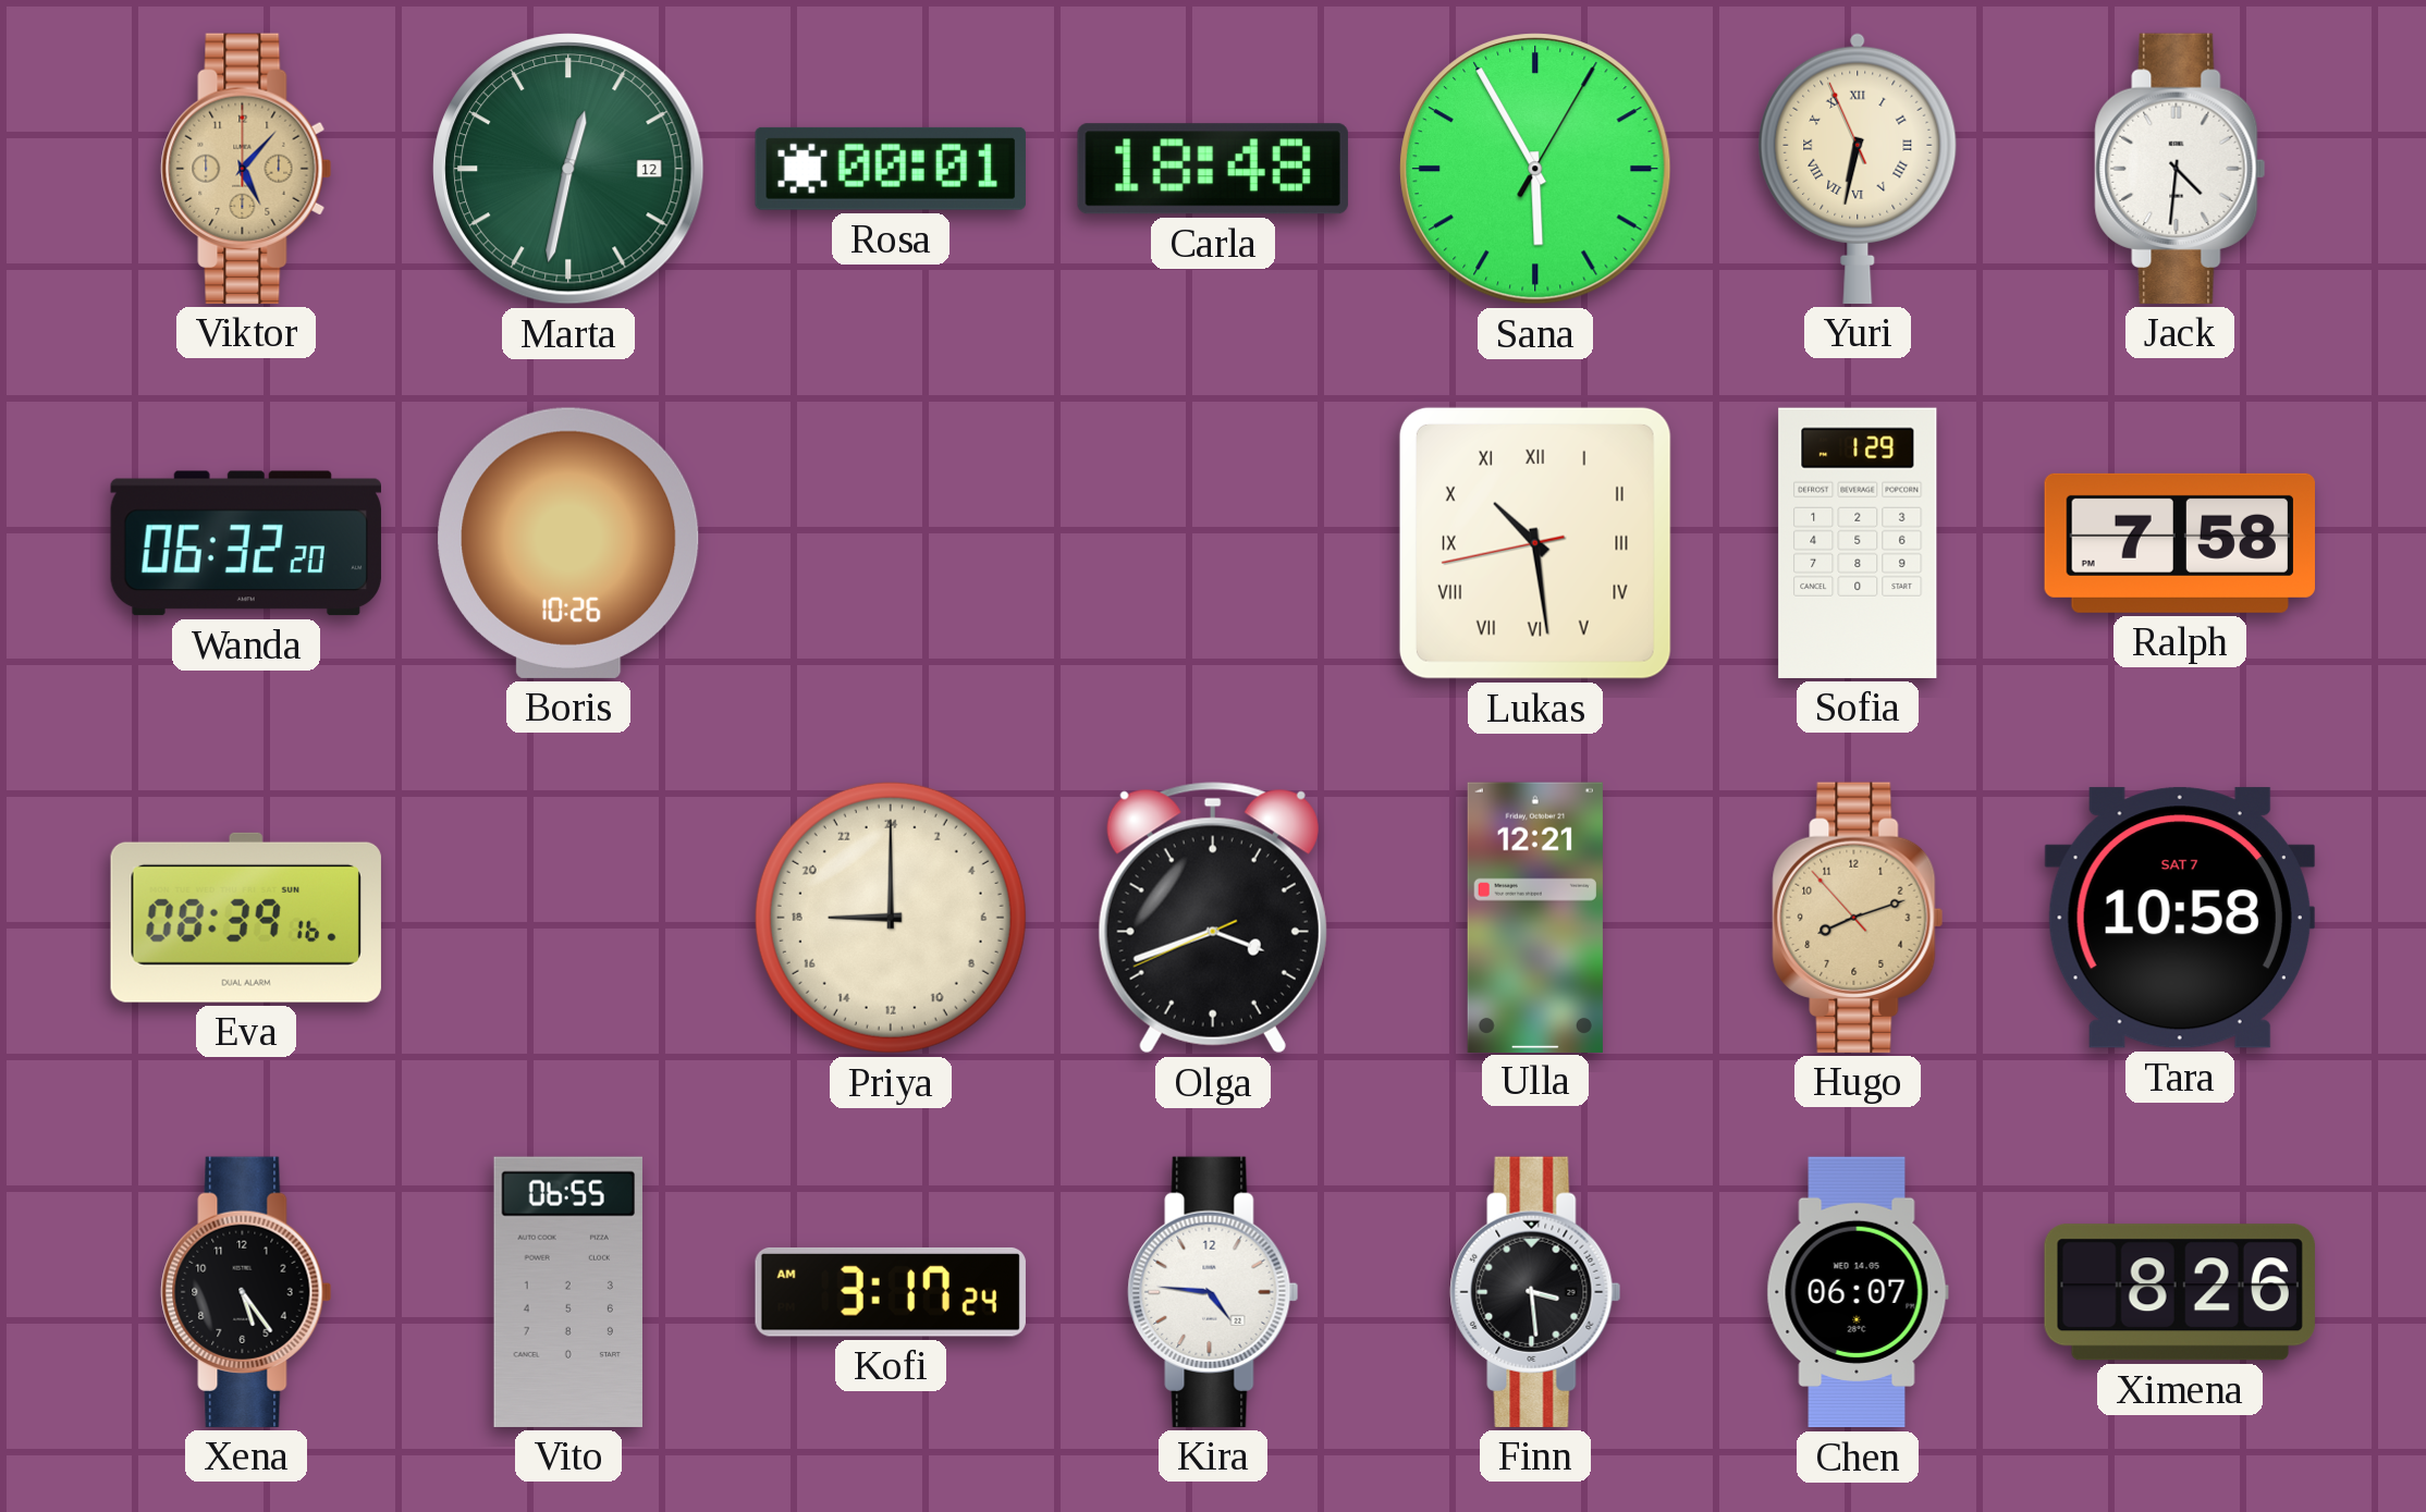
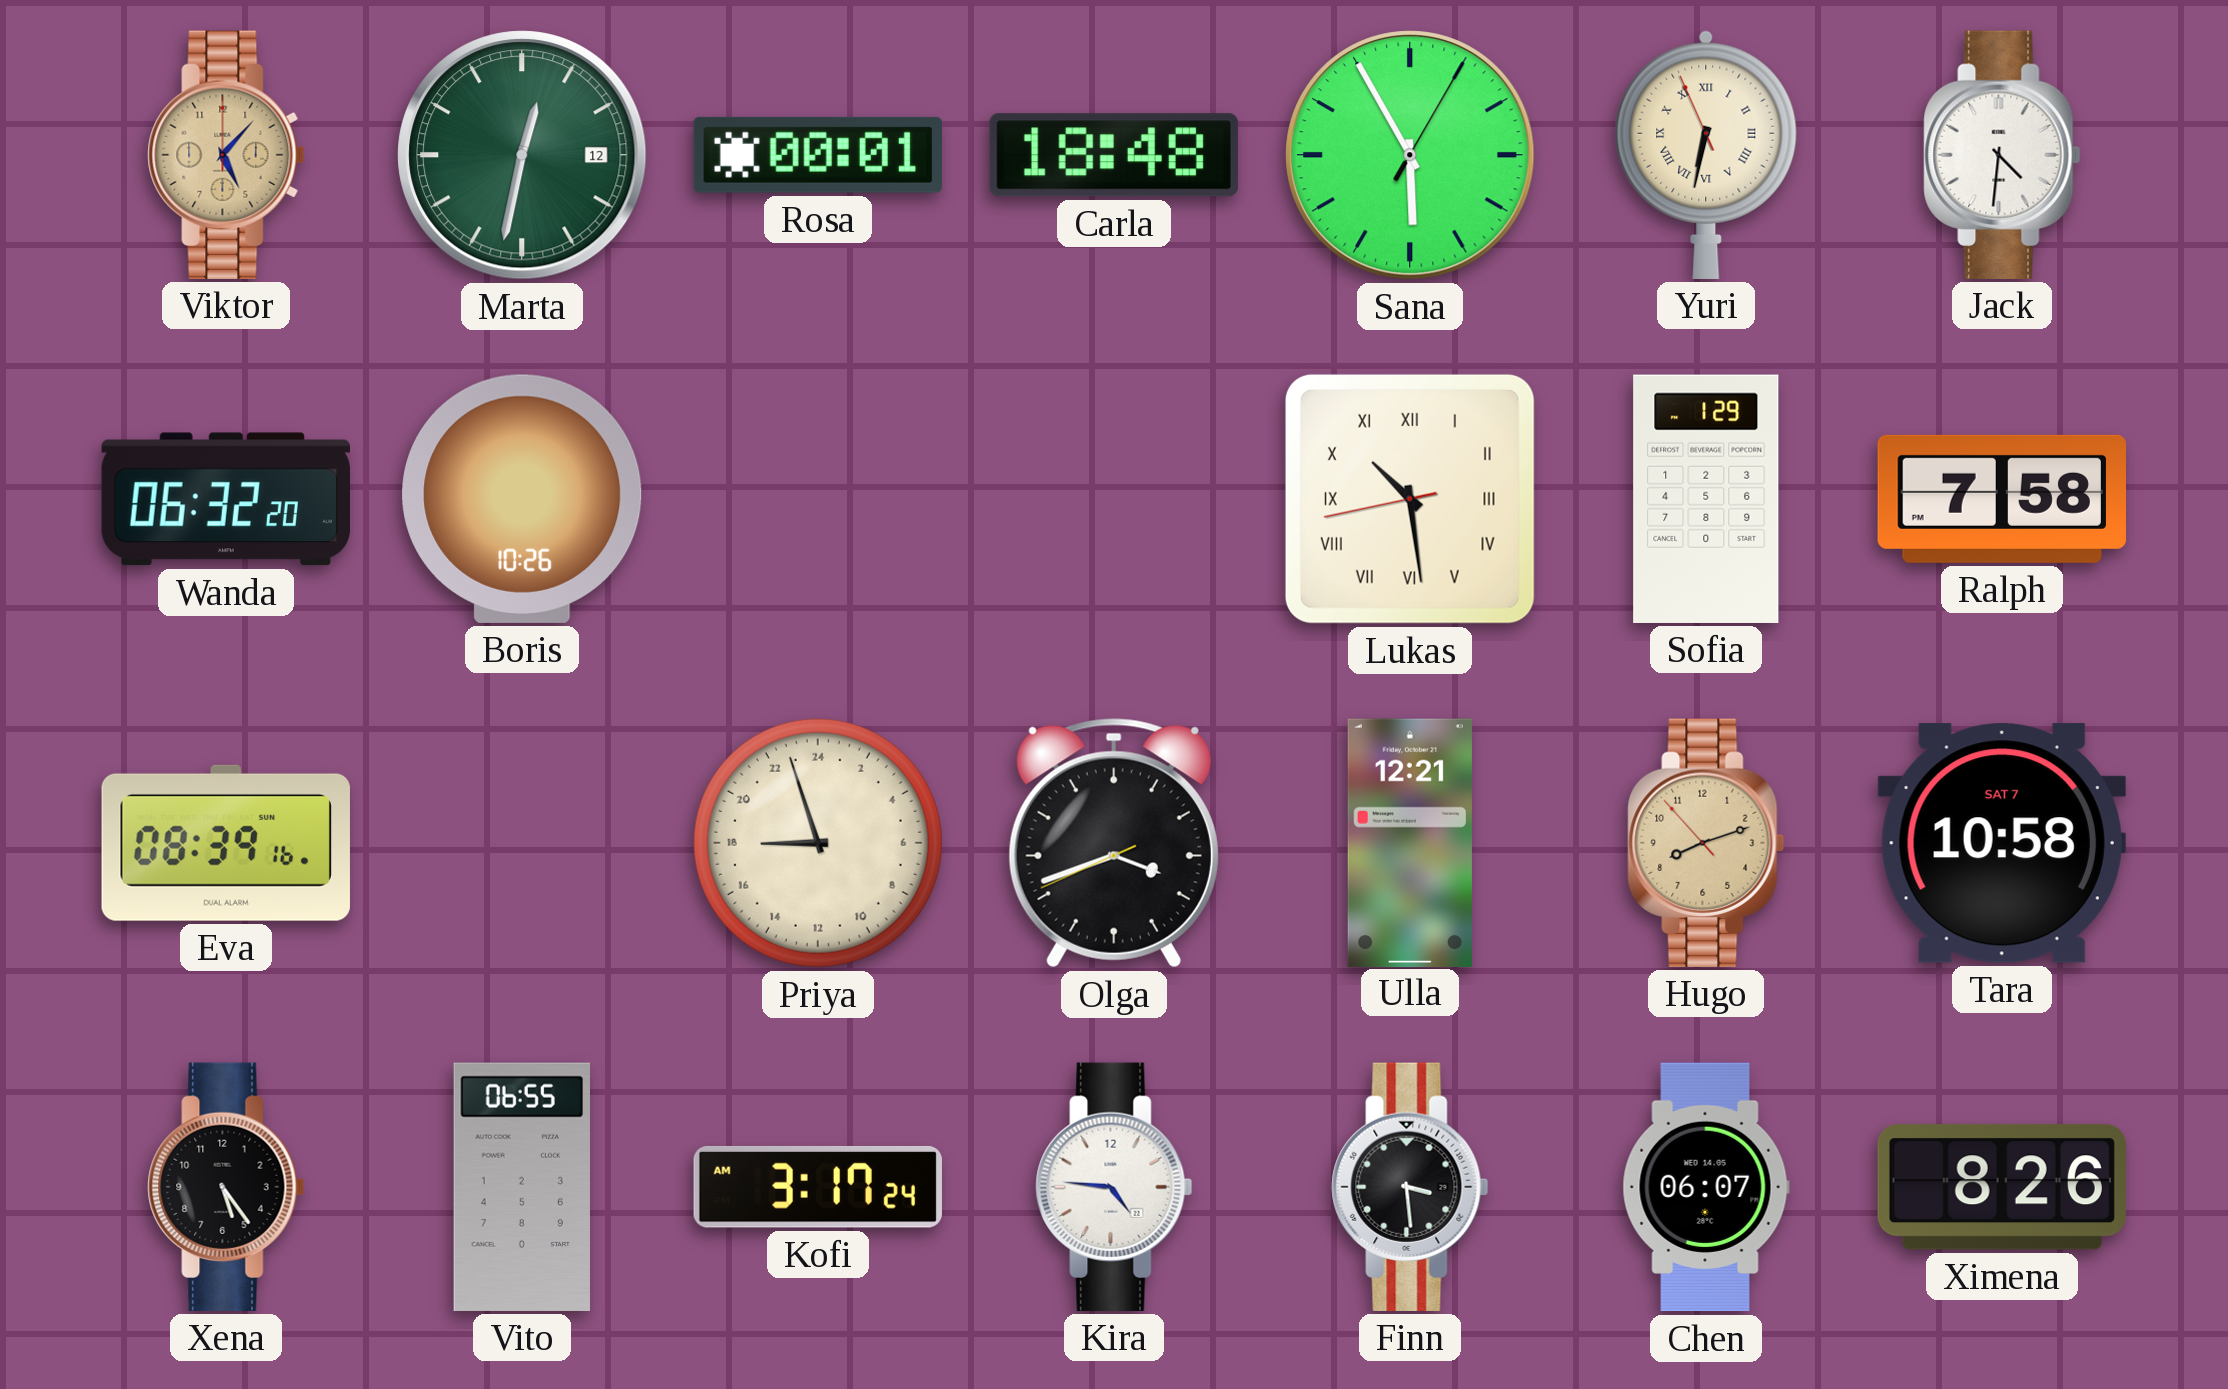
Priya: 18:00 -> 17:57
